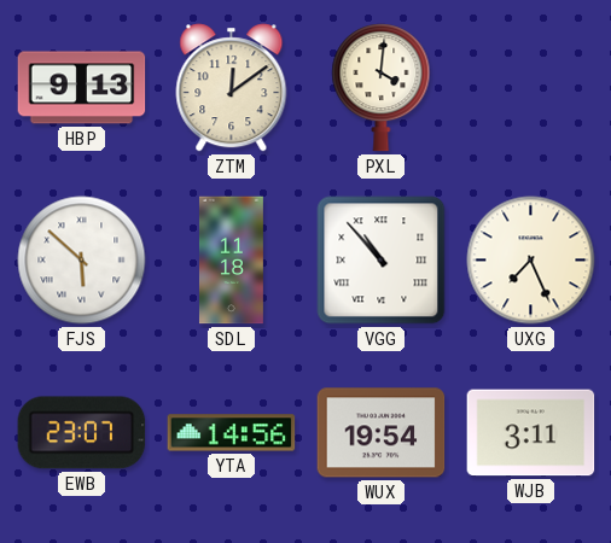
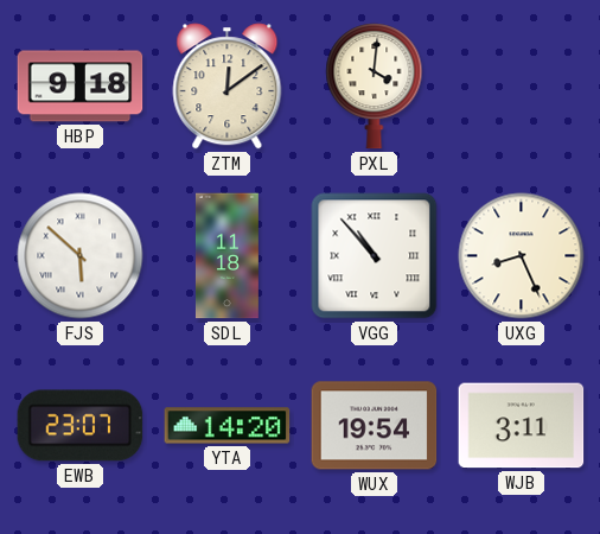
HBP: 9:13 -> 9:18
UXG: 7:26 -> 8:26
YTA: 14:56 -> 14:20
